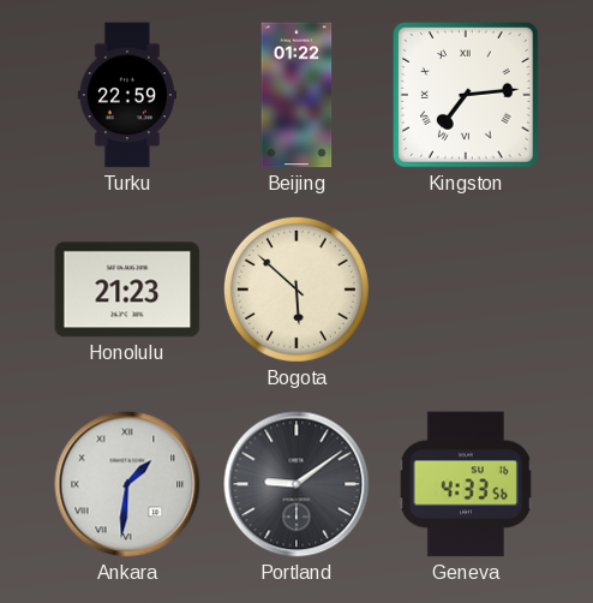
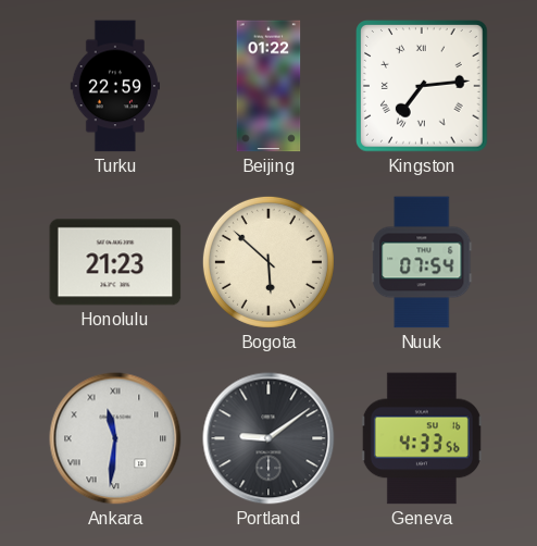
Nuuk: none -> 07:54
Ankara: 1:31 -> 11:31
